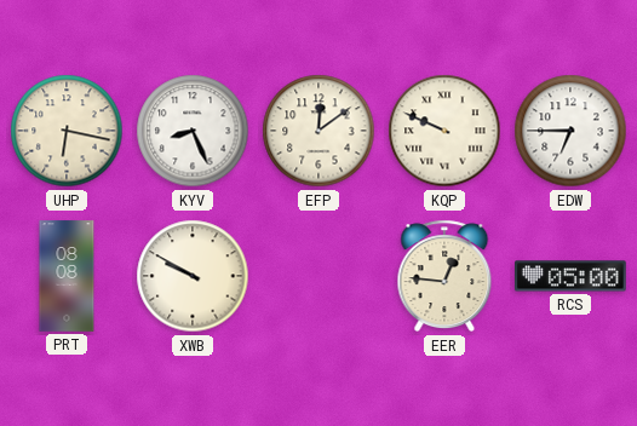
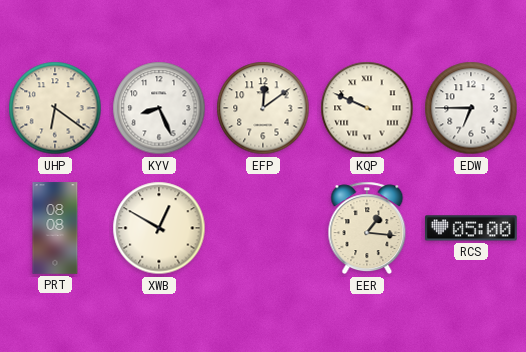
UHP: 6:17 -> 6:21
XWB: 9:50 -> 12:50
EER: 12:46 -> 1:16
